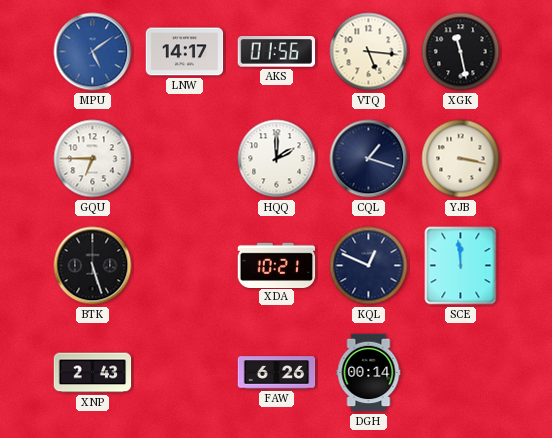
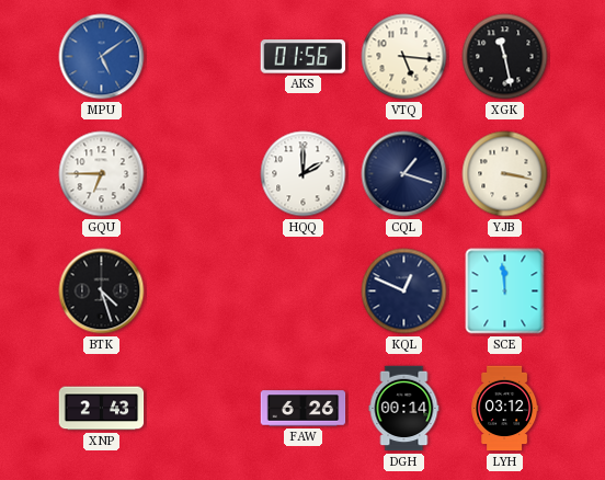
LNW: 14:17 -> none
BTK: 5:27 -> 4:27
XDA: 10:21 -> none
LYH: none -> 03:12
